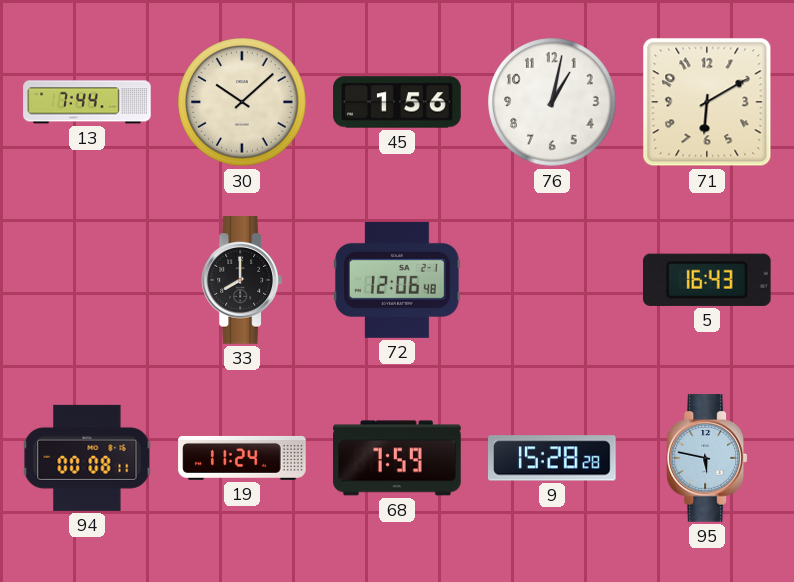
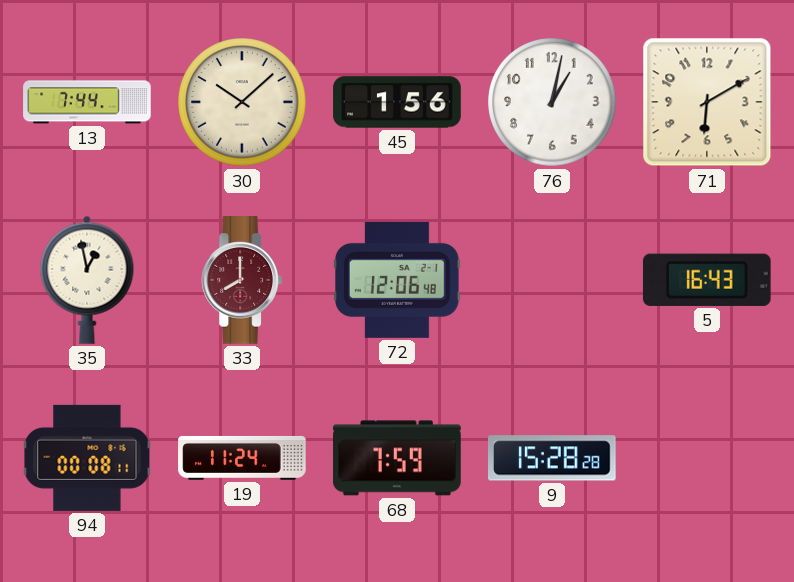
35: none -> 12:58
33 dial: black -> burgundy
95: 5:47 -> none
